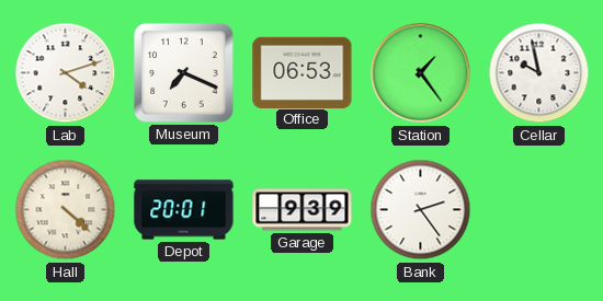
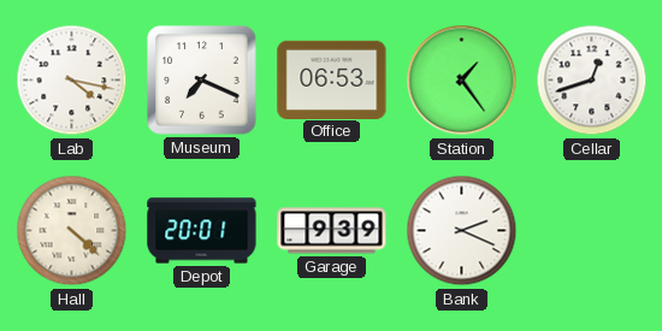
Lab: 4:12 -> 4:17
Cellar: 9:58 -> 12:42
Bank: 2:24 -> 2:19
